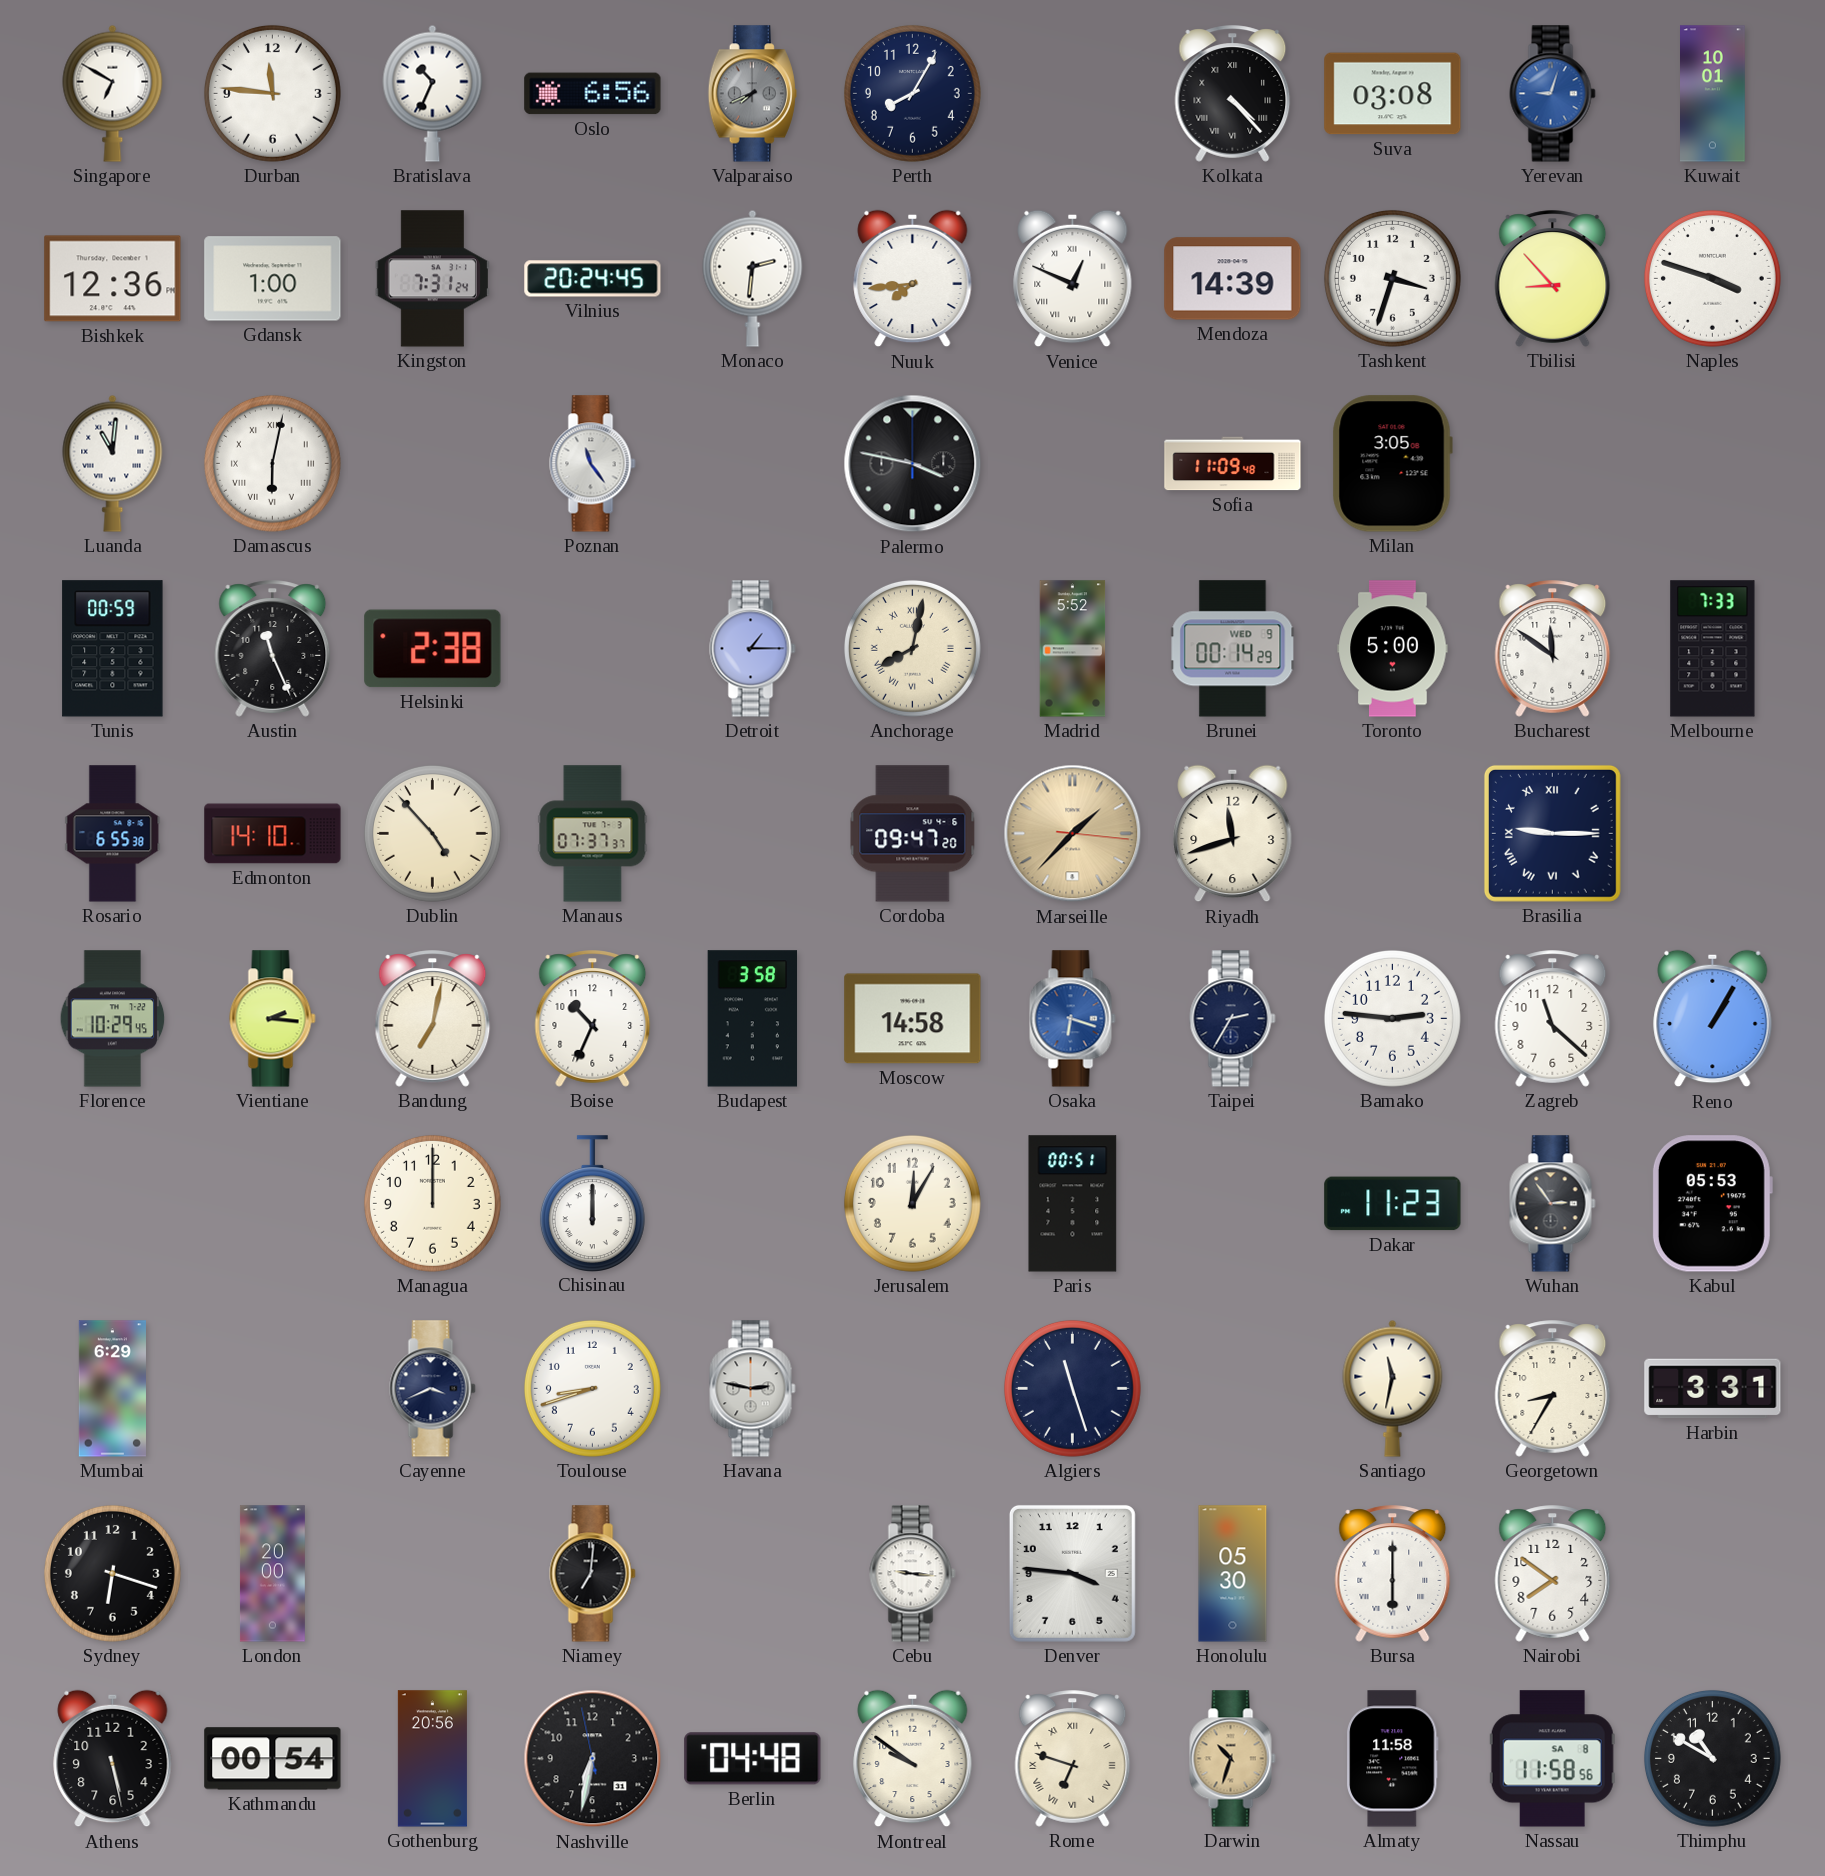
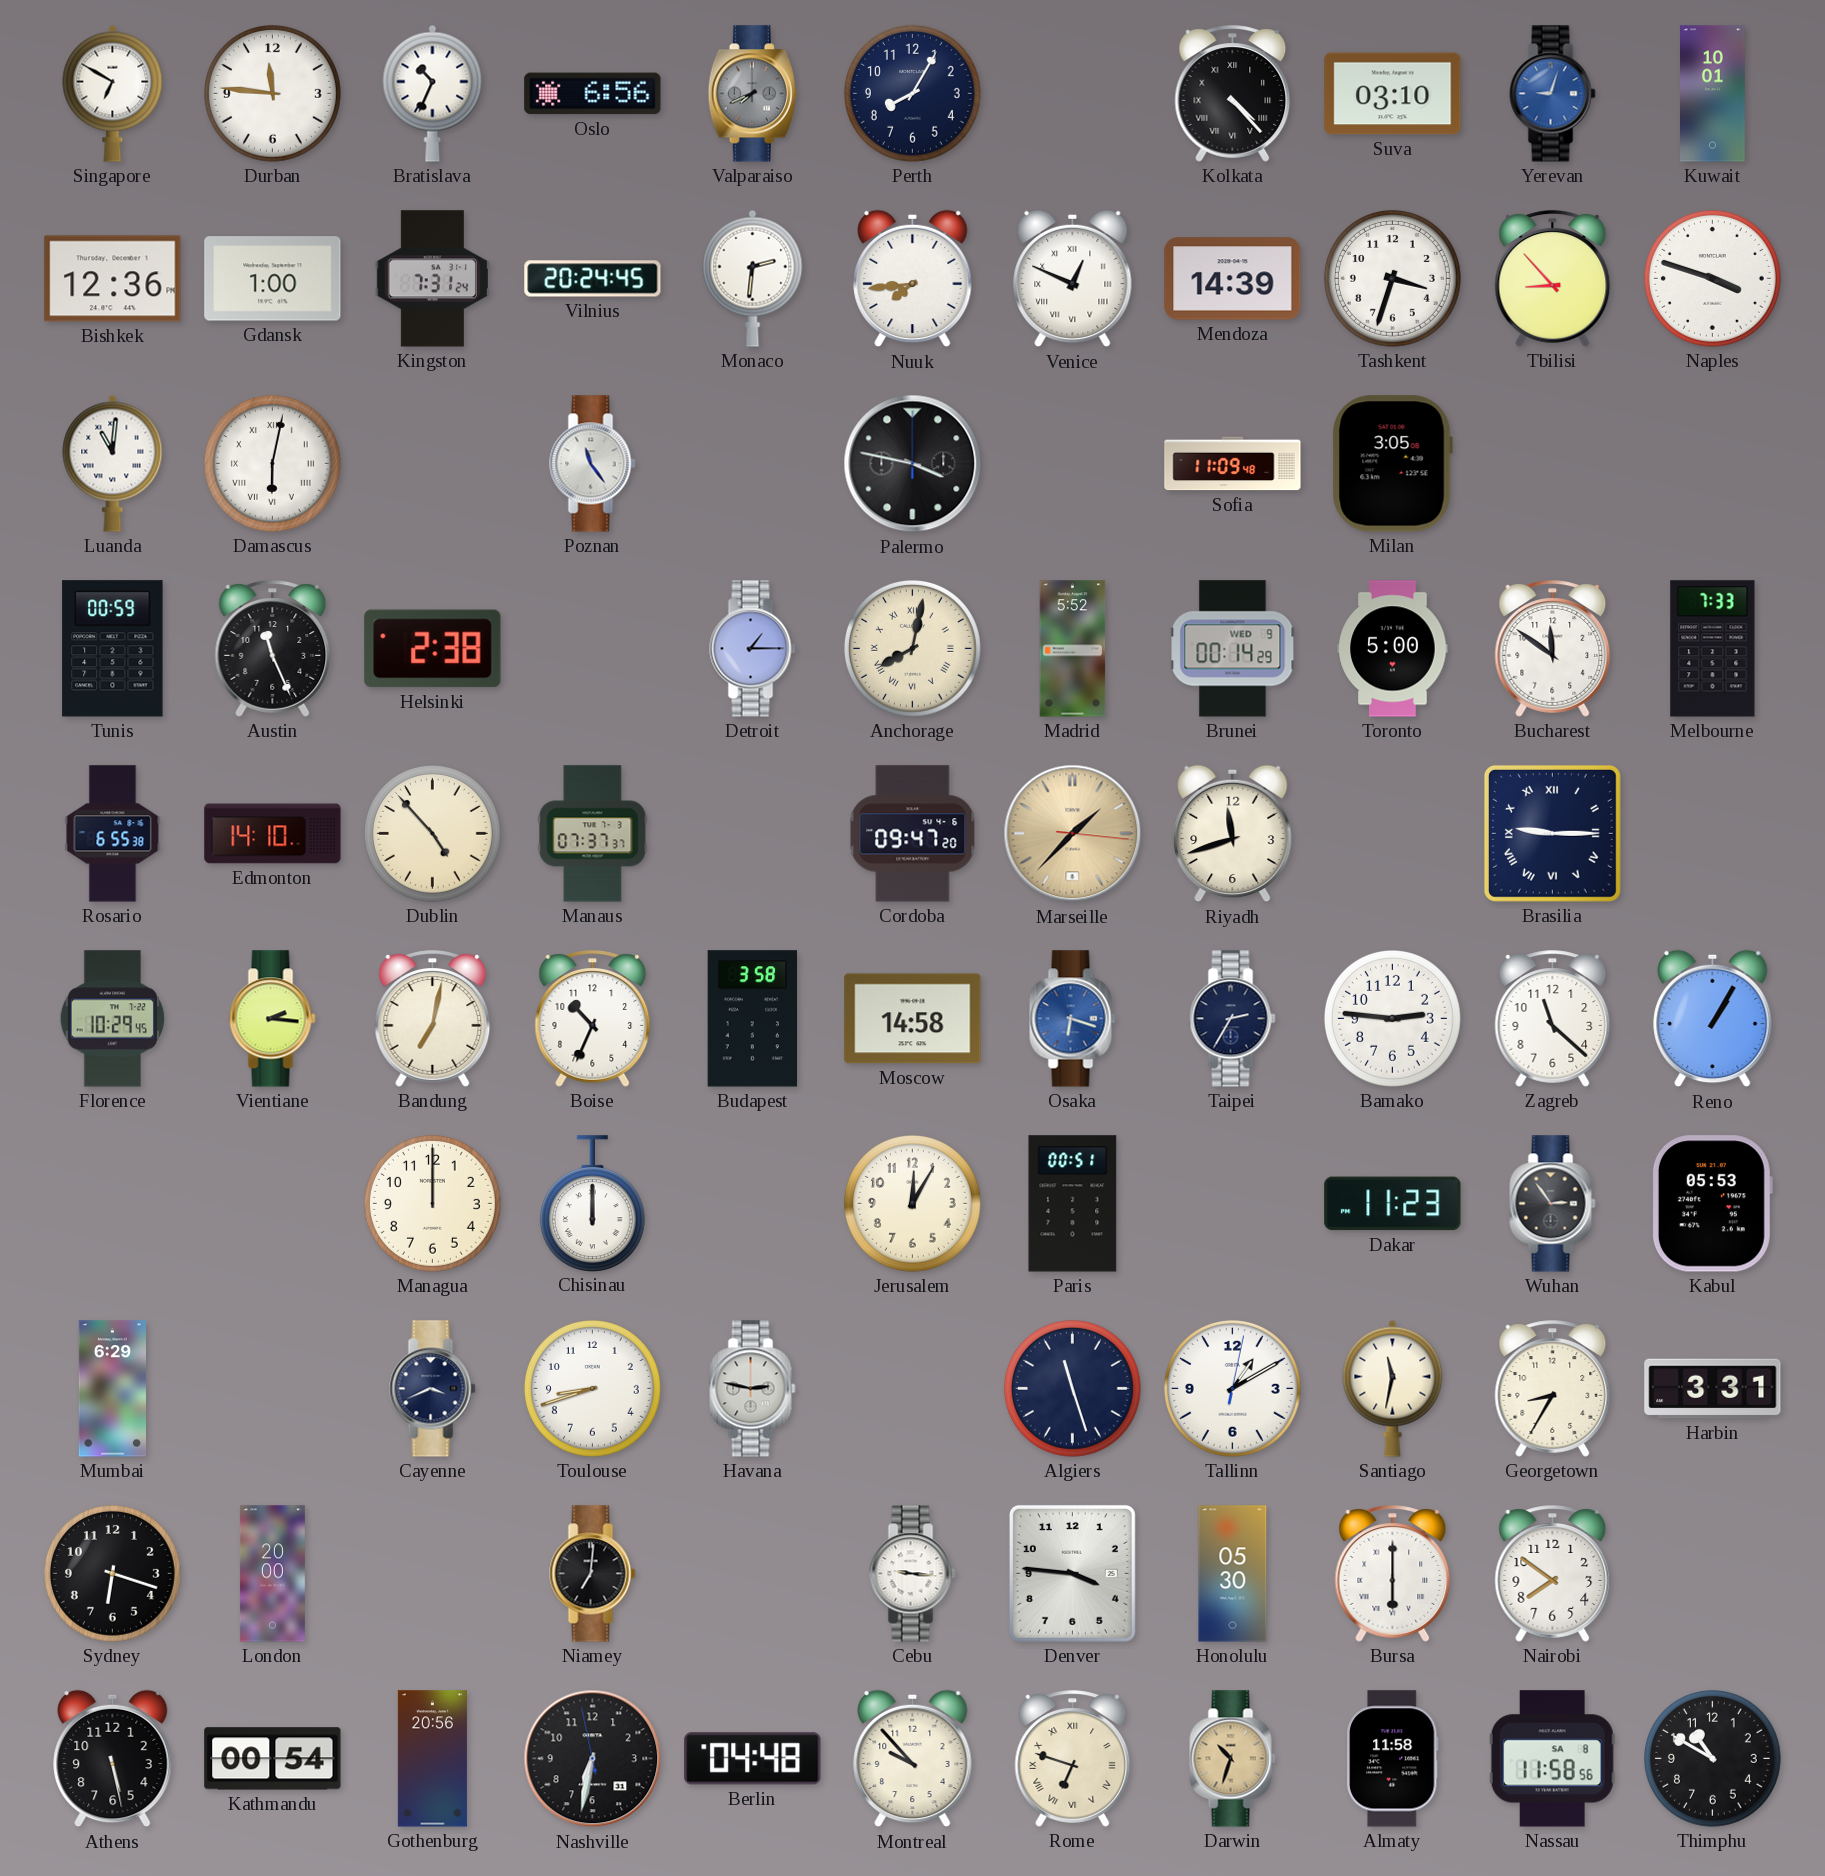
Suva: 03:08 -> 03:10
Tallinn: none -> 1:10
Montreal: 9:51 -> 9:53
